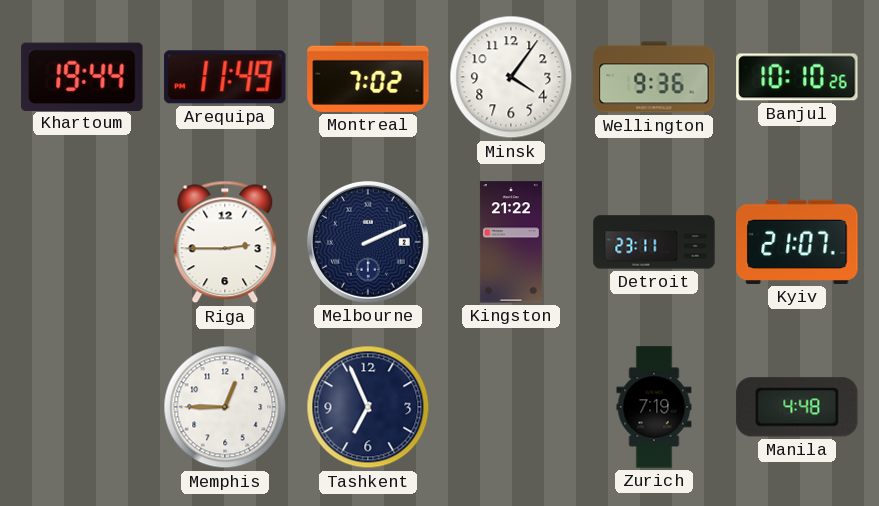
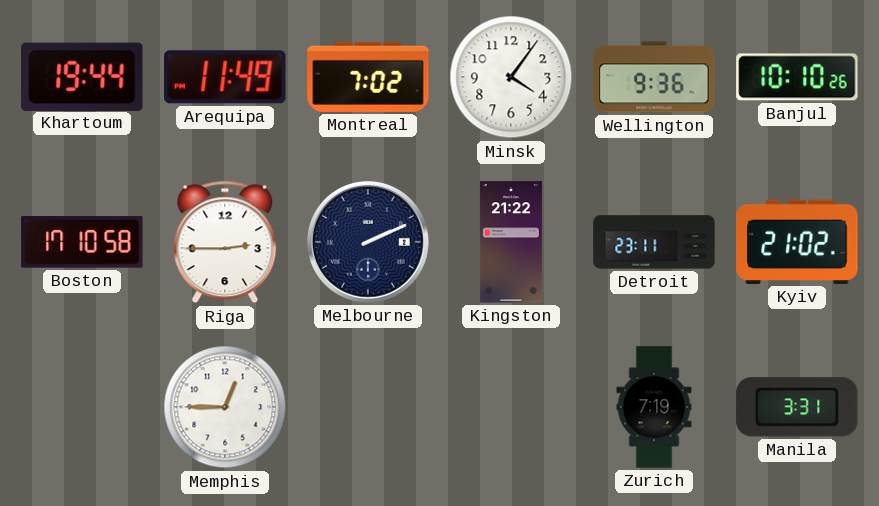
Boston: none -> 17:10
Kyiv: 21:07 -> 21:02
Tashkent: 6:56 -> none
Manila: 4:48 -> 3:31
